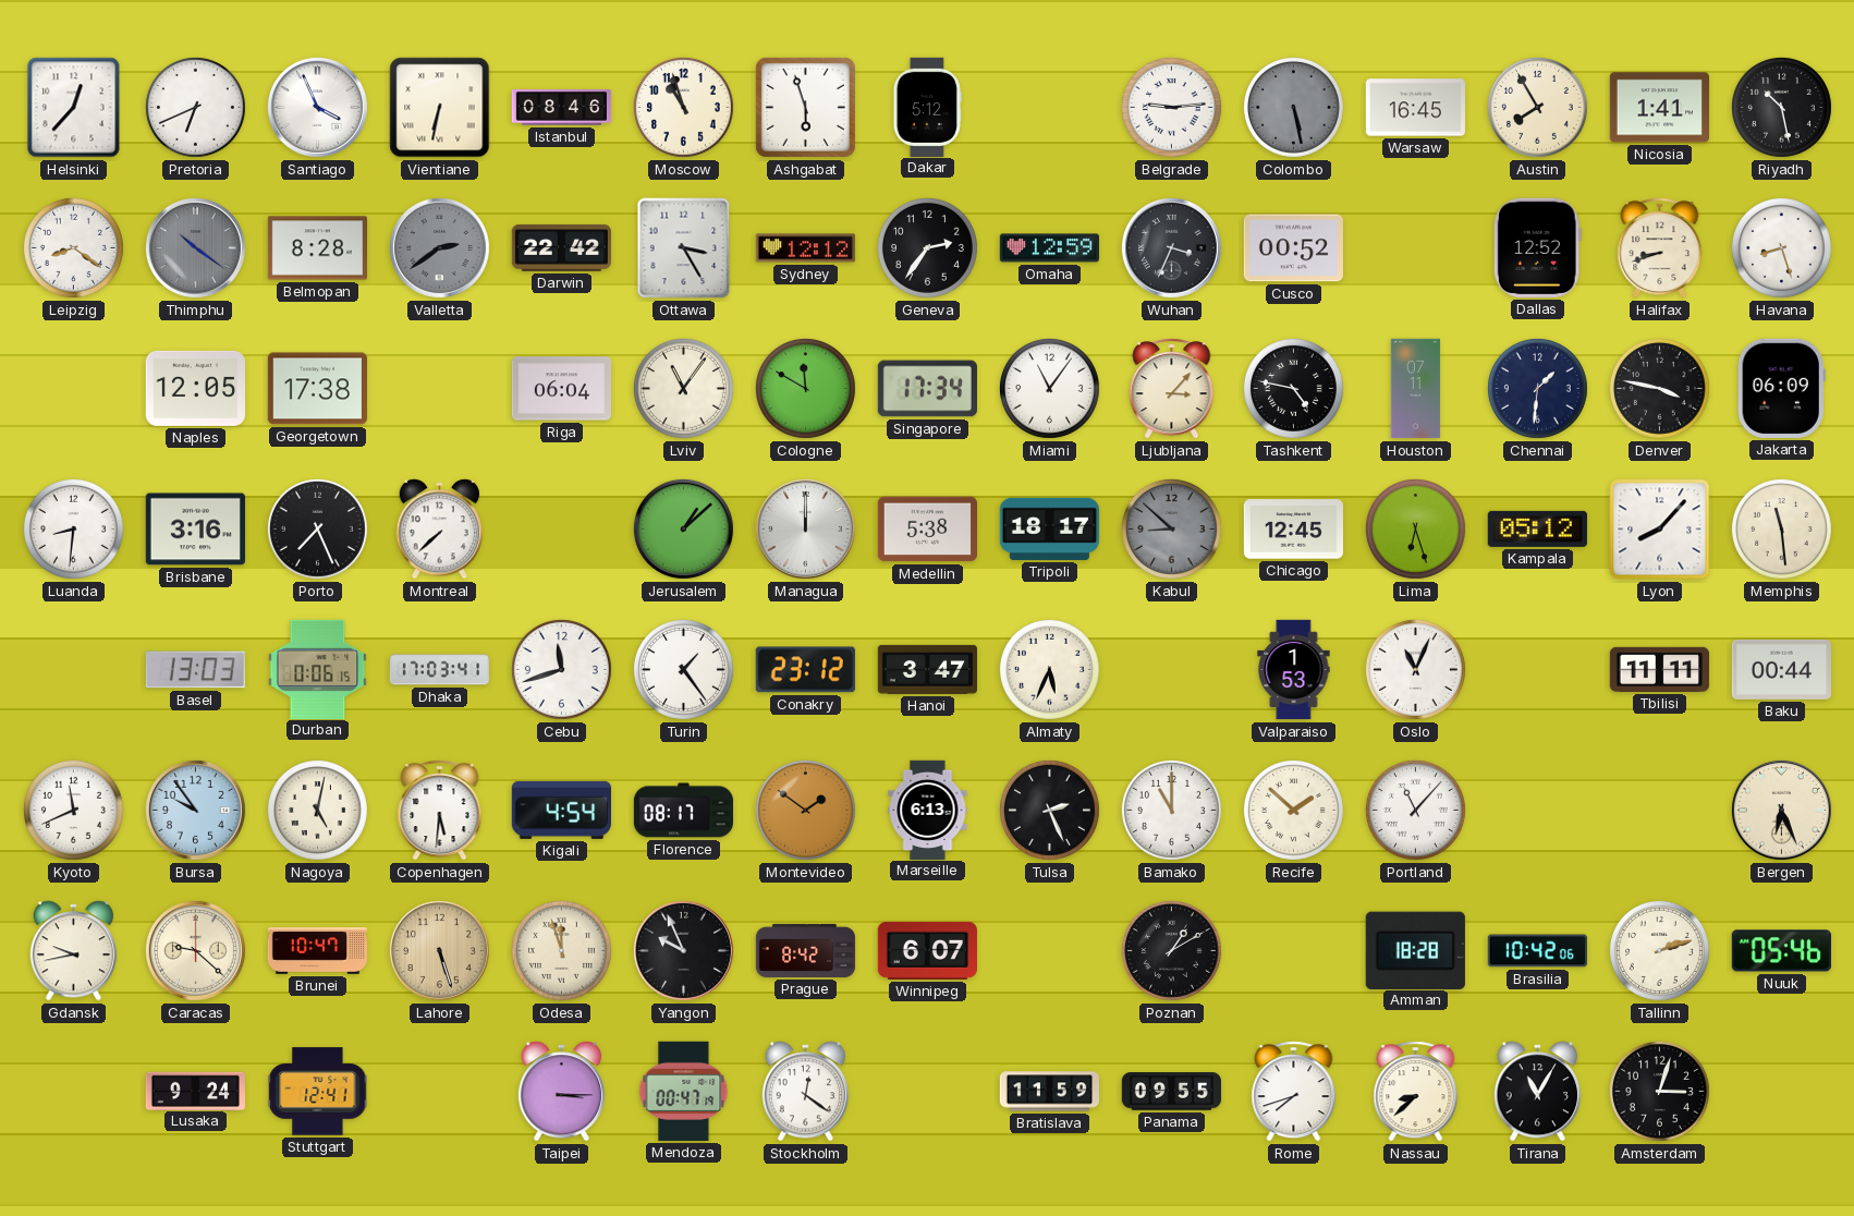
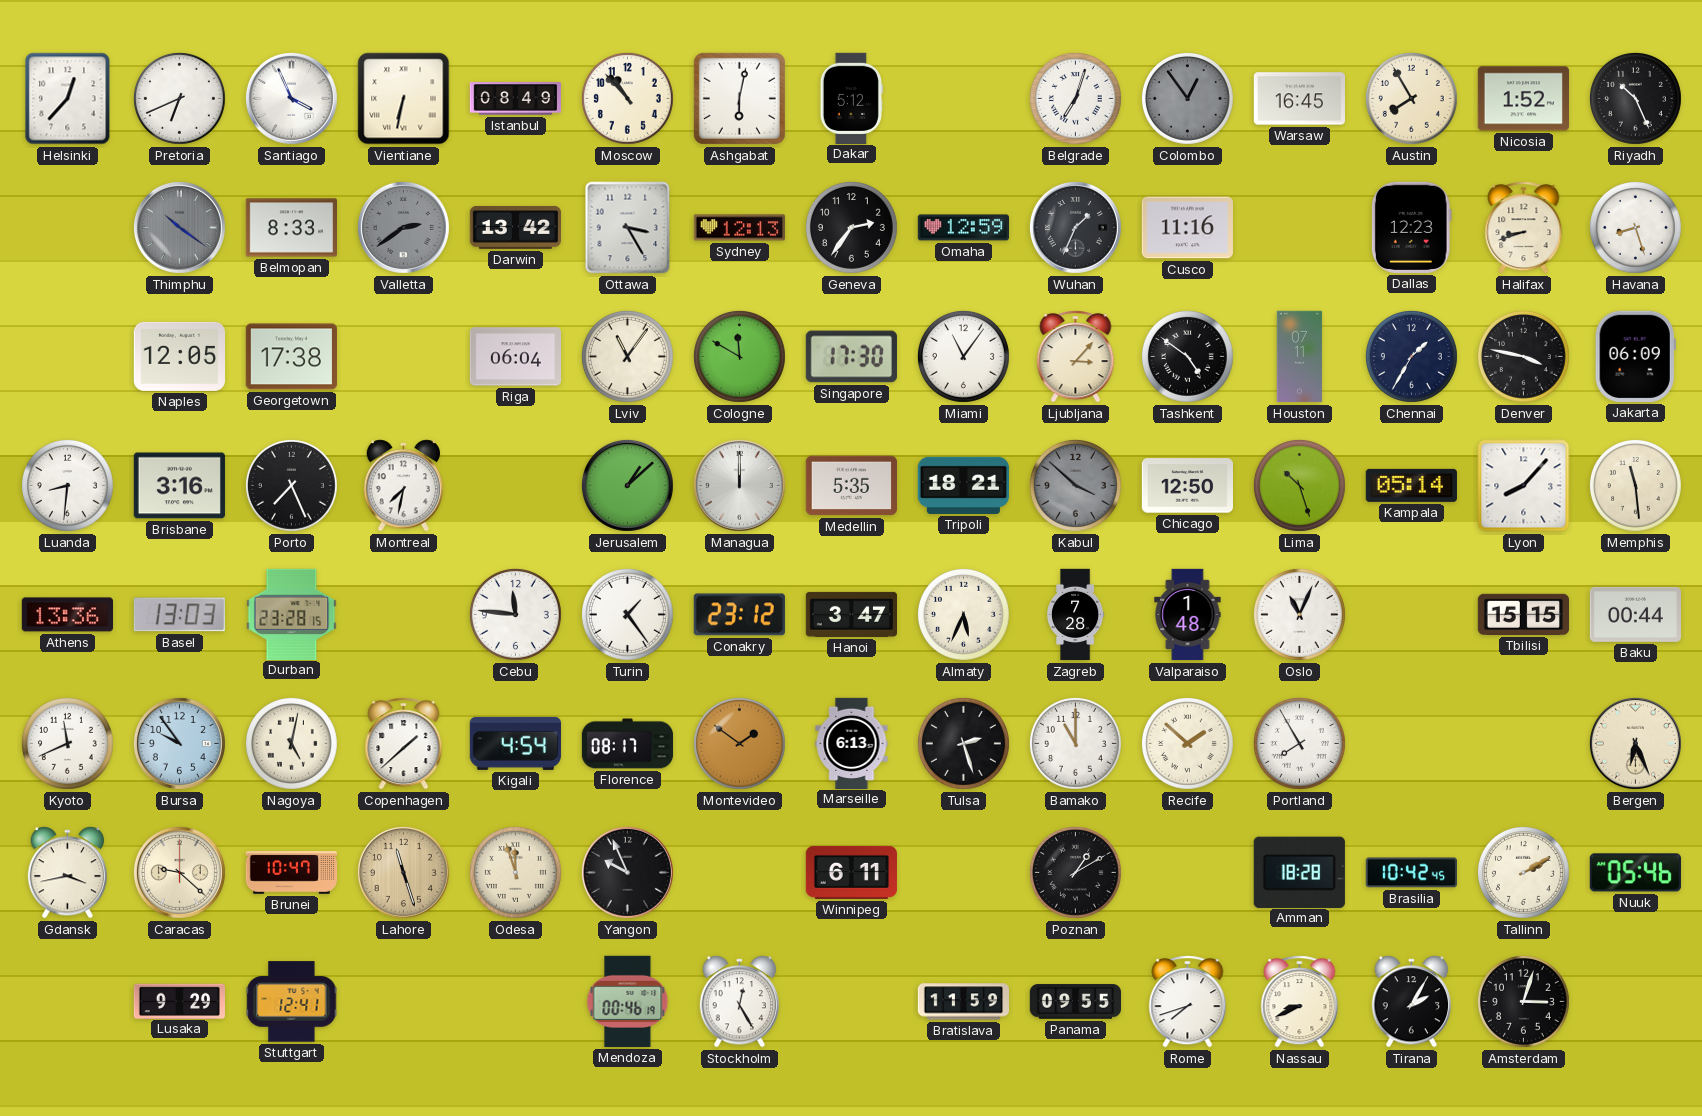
Istanbul: 08:46 -> 08:49
Moscow: 10:57 -> 10:53
Ashgabat: 5:57 -> 6:02
Belgrade: 9:14 -> 7:03
Colombo: 5:28 -> 12:54
Nicosia: 1:41 -> 1:52
Riyadh: 10:28 -> 10:26
Leipzig: 8:21 -> none
Belmopan: 8:28 -> 8:33
Darwin: 22:42 -> 13:42
Sydney: 12:12 -> 12:13
Wuhan: 3:34 -> 1:34
Cusco: 00:52 -> 11:16
Dallas: 12:52 -> 12:23
Singapore: 17:34 -> 17:30
Tashkent: 4:47 -> 4:51
Chennai: 1:31 -> 1:35
Montreal: 7:38 -> 7:32
Medellin: 5:38 -> 5:35
Tripoli: 18:17 -> 18:21
Kabul: 8:52 -> 3:52
Chicago: 12:45 -> 12:50
Lima: 6:27 -> 10:27
Kampala: 05:12 -> 05:14
Athens: none -> 13:36
Durban: 0:06 -> 23:28
Dhaka: 17:03 -> none
Cebu: 11:42 -> 11:46
Zagreb: none -> 7:28
Valparaiso: 1:53 -> 1:48
Tbilisi: 11:11 -> 15:15
Copenhagen: 5:31 -> 1:38
Tulsa: 2:26 -> 2:27
Portland: 11:07 -> 7:55
Gdansk: 9:43 -> 3:43
Lahore: 5:27 -> 11:27
Prague: 8:42 -> none
Winnipeg: 6:07 -> 6:11
Brasilia: 10:42:06 -> 10:42:45
Tallinn: 2:12 -> 2:10
Lusaka: 9:24 -> 9:29
Taipei: 3:15 -> none
Mendoza: 00:47 -> 00:46
Stockholm: 12:21 -> 12:25
Nassau: 8:38 -> 8:41
Tirana: 11:05 -> 2:05
